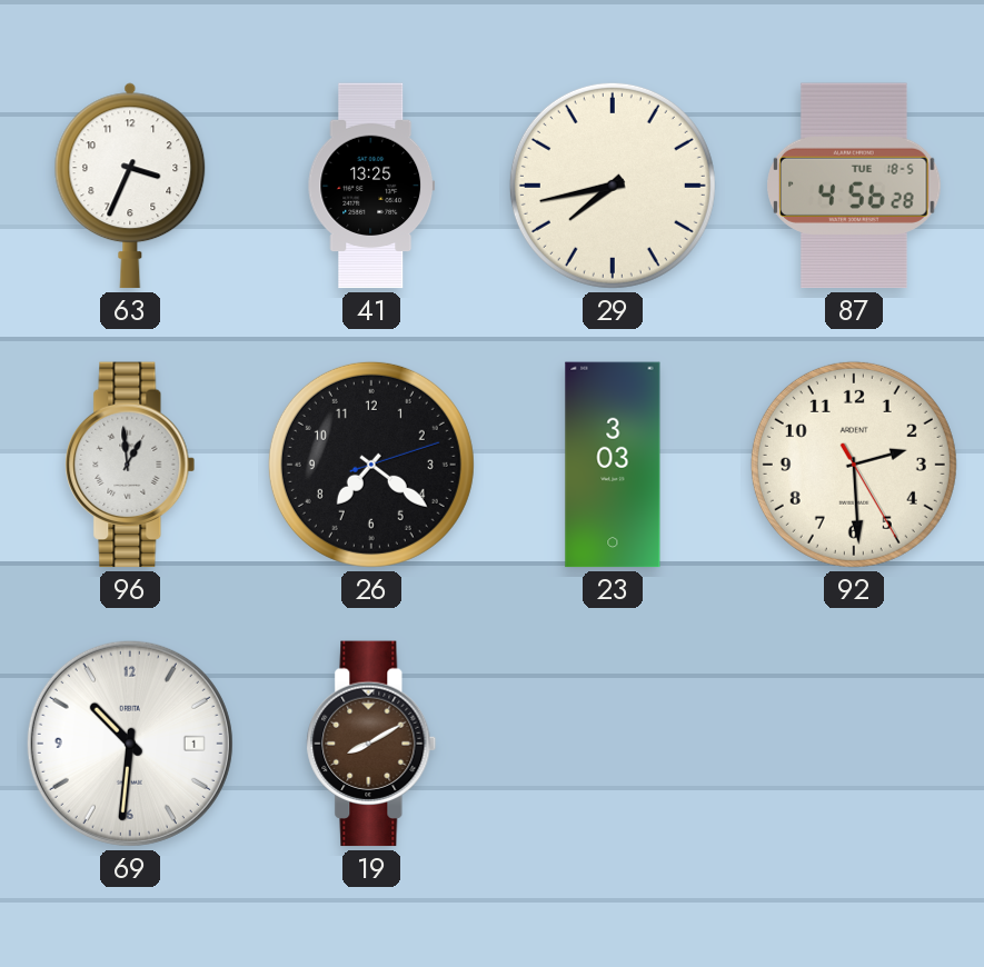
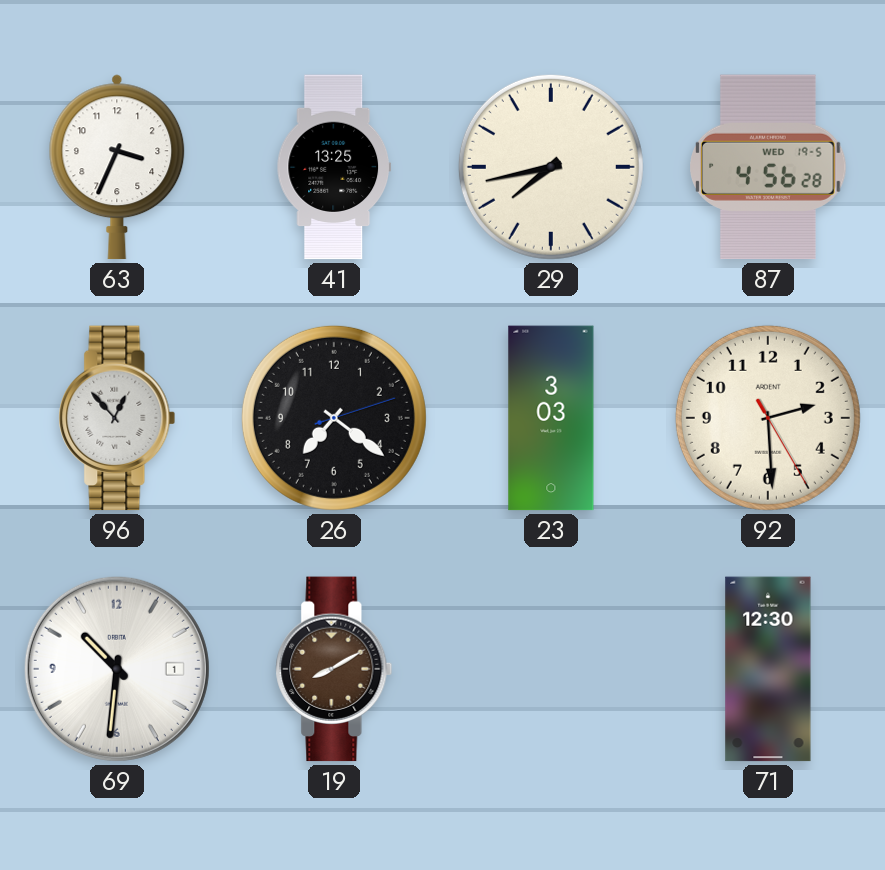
87 date: TUE 18-5 -> WED 19-5
96: 12:59 -> 12:53
71: none -> 12:30
